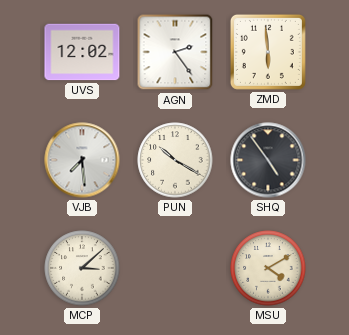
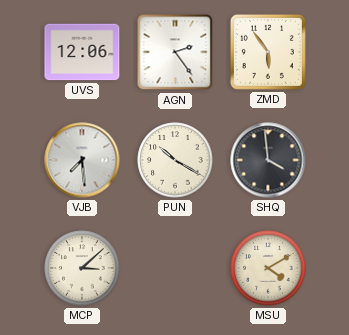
UVS: 12:02 -> 12:06
ZMD: 5:59 -> 5:54
SHQ: 4:54 -> 3:59
